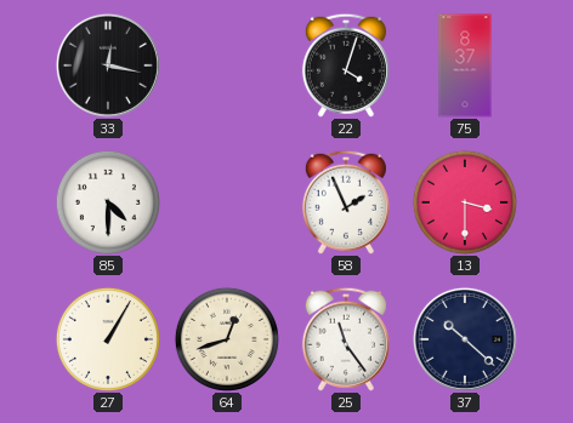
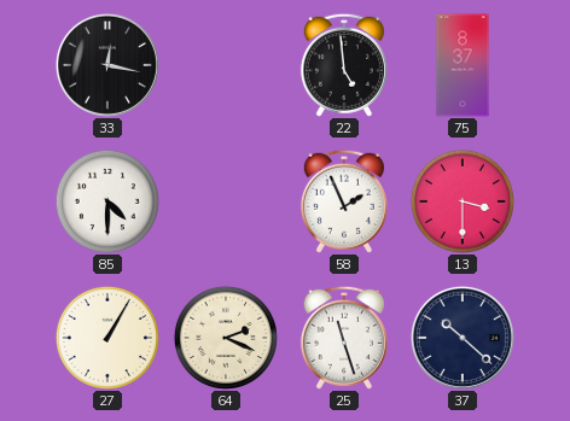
22: 4:03 -> 4:59
64: 12:42 -> 2:19
25: 11:24 -> 11:27
